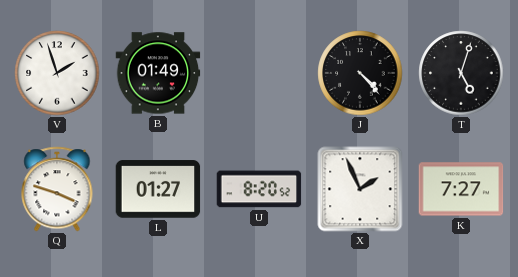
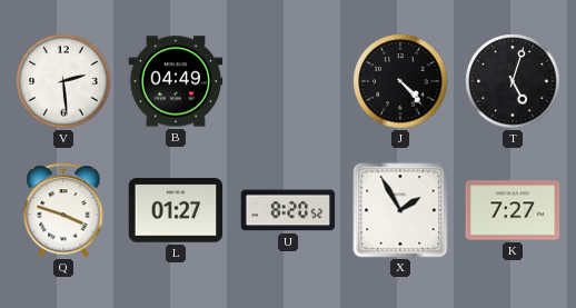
V: 1:57 -> 2:29
B: 01:49 -> 04:49
X: 1:56 -> 1:55
